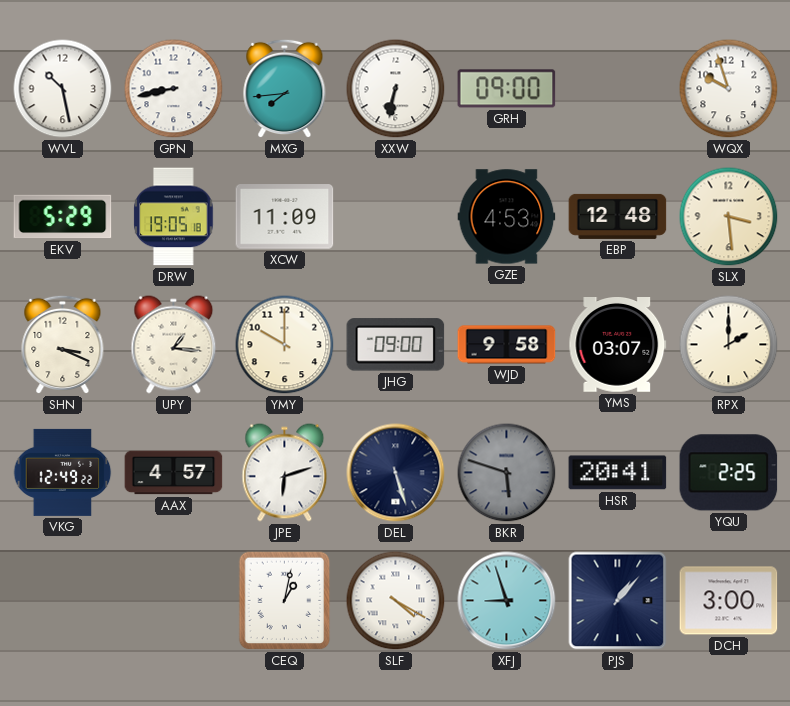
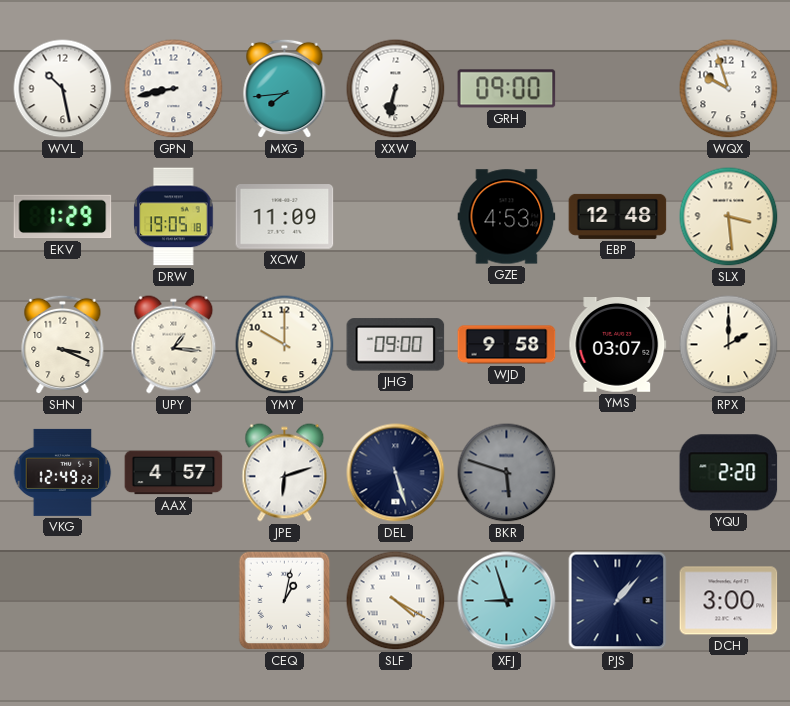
EKV: 5:29 -> 1:29
HSR: 20:41 -> none
YQU: 2:25 -> 2:20
